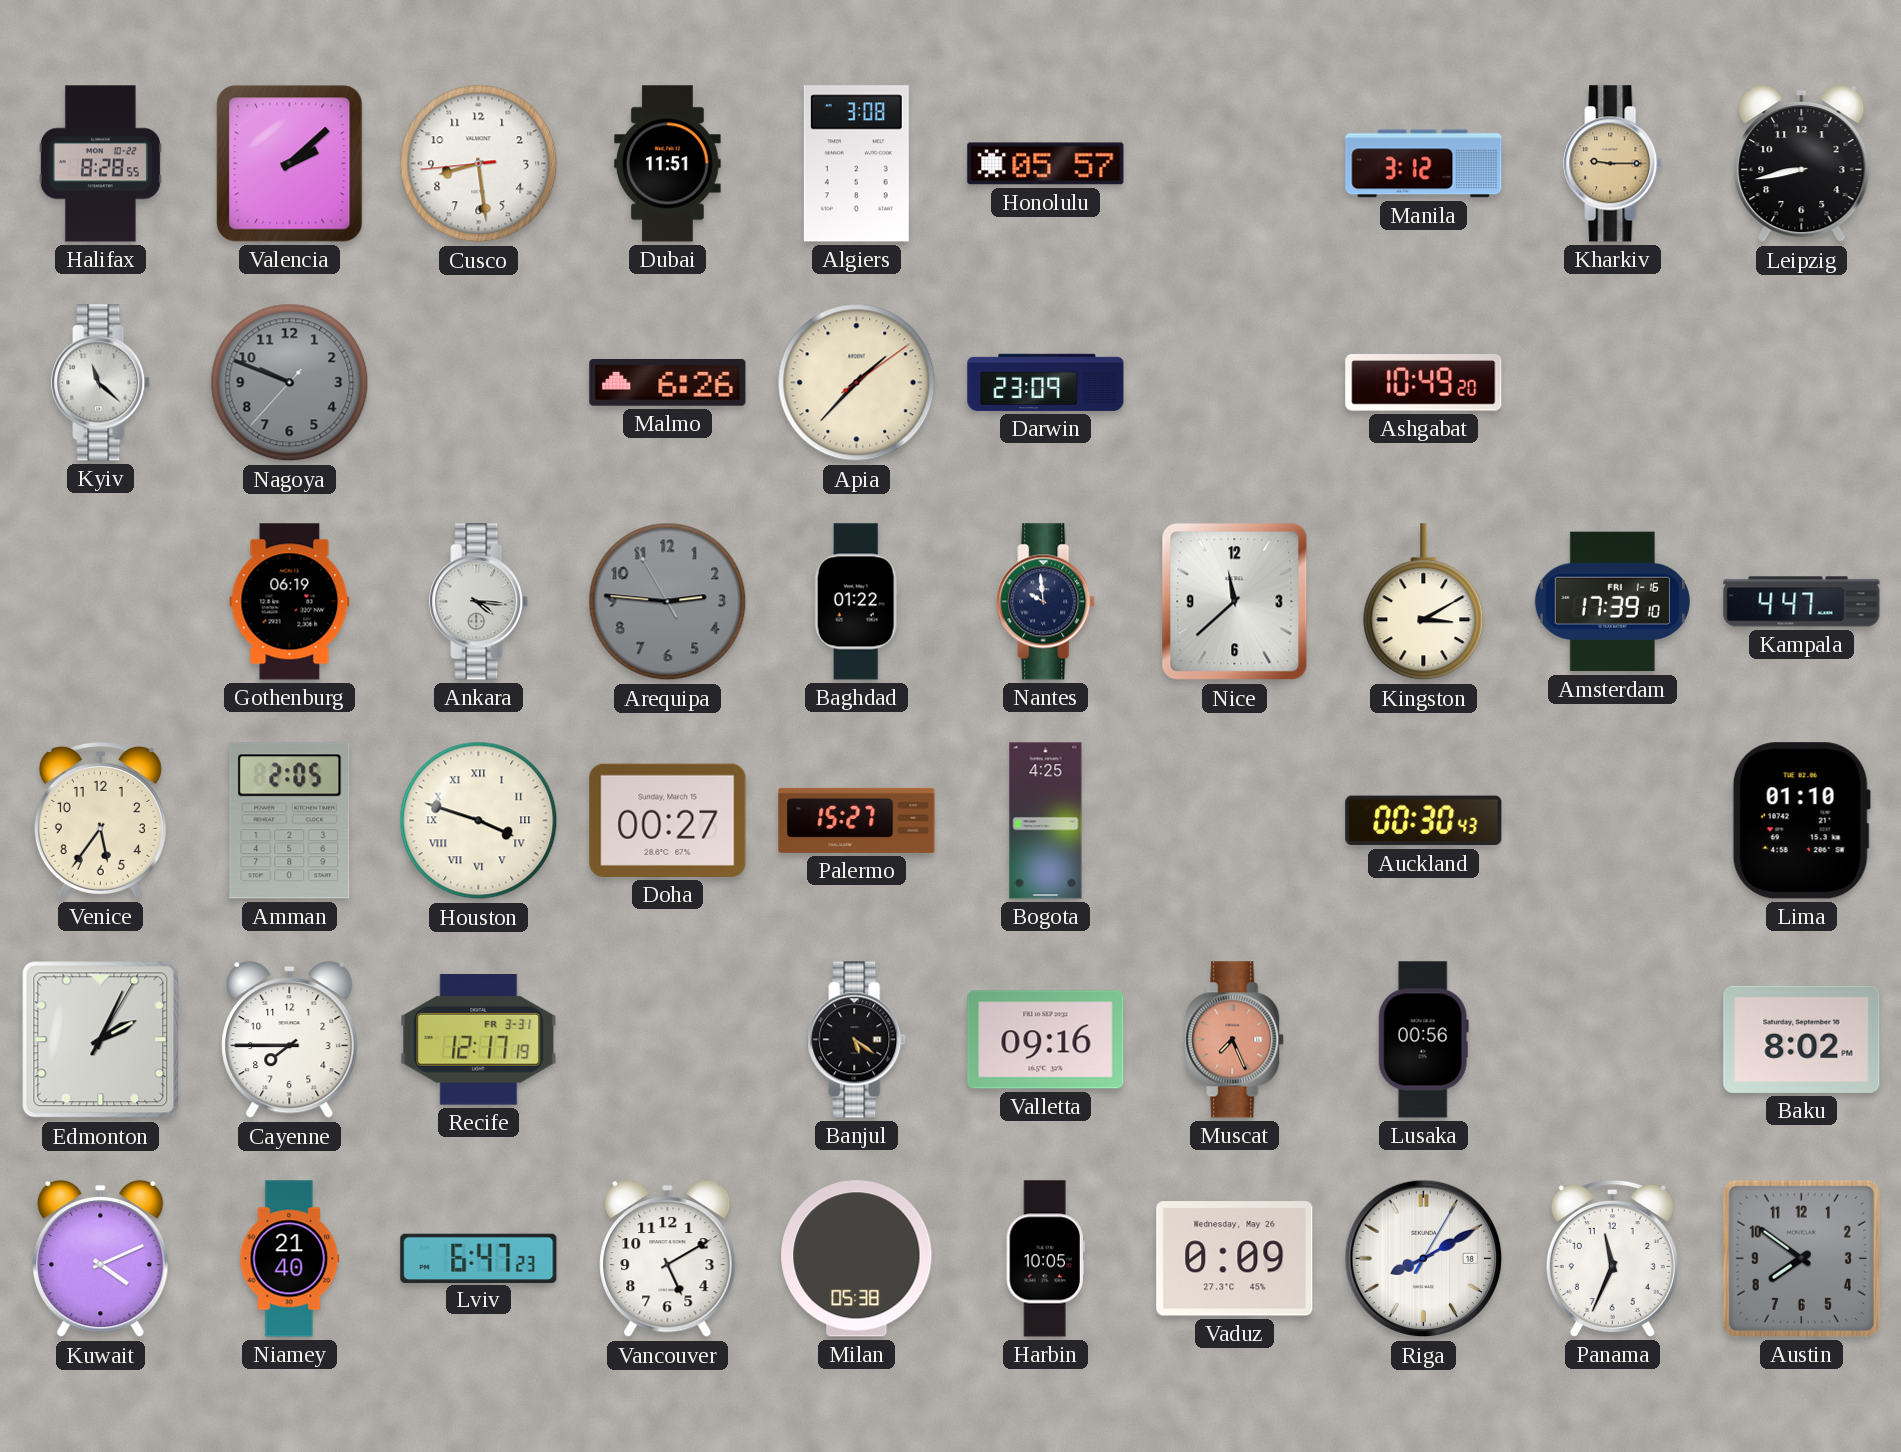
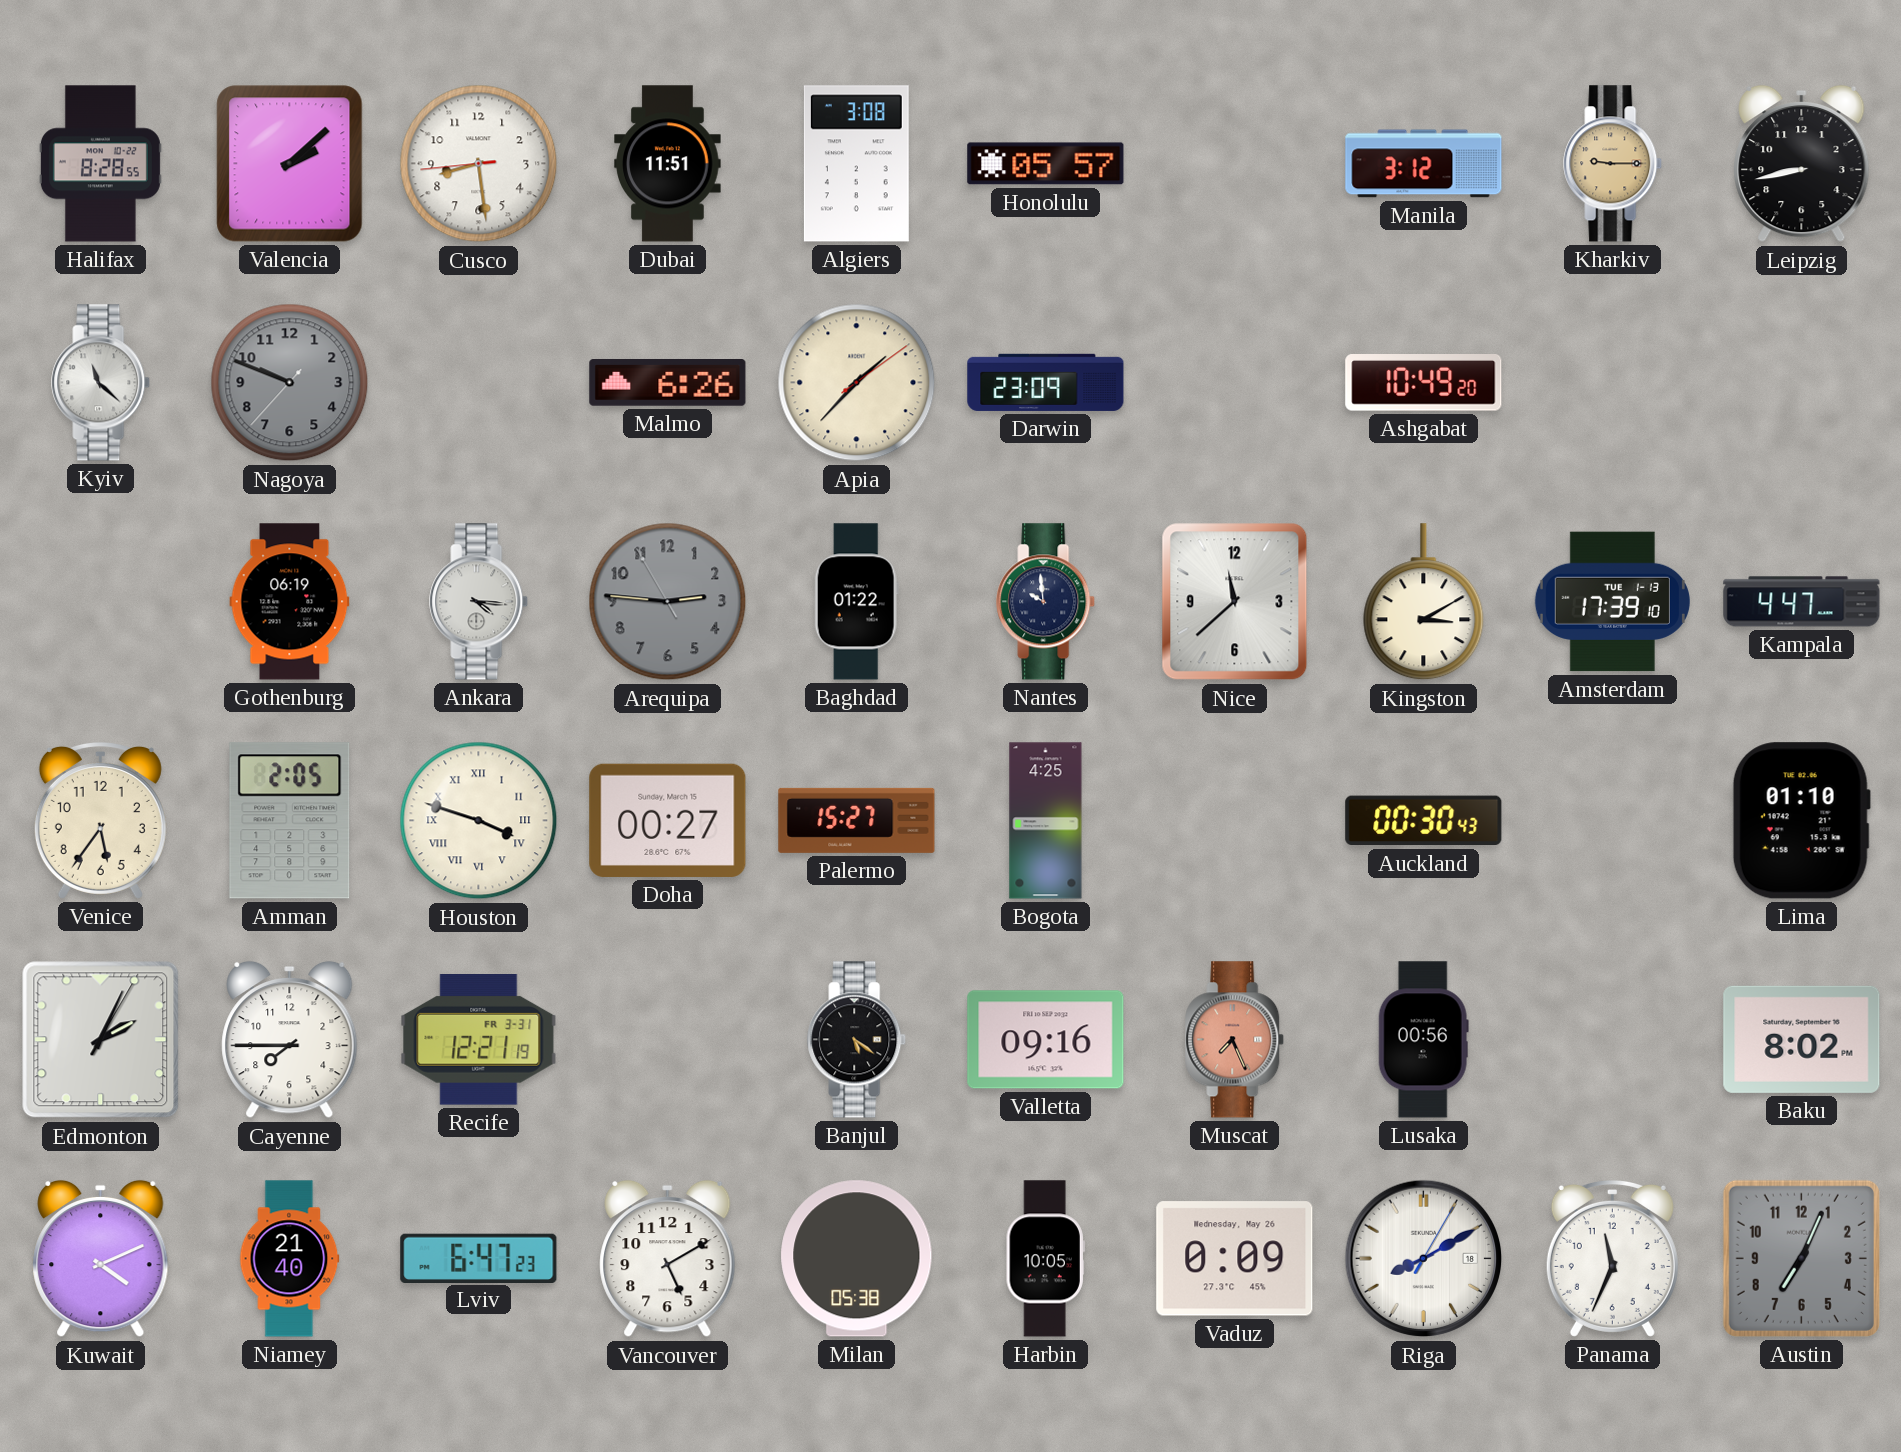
Amsterdam date: FRI 1-16 -> TUE 1-13
Recife: 12:17 -> 12:21
Austin: 7:51 -> 7:04
